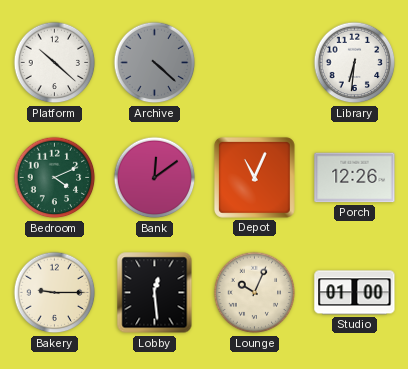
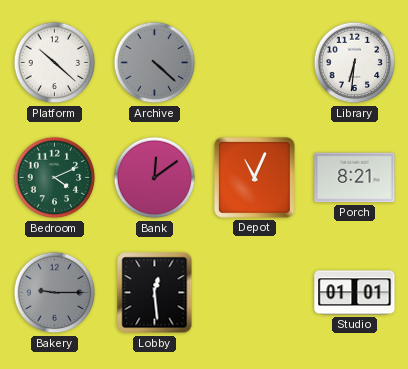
Porch: 12:26 -> 8:21
Bakery dial: cream -> grey
Lounge: 10:04 -> none
Studio: 01:00 -> 01:01
